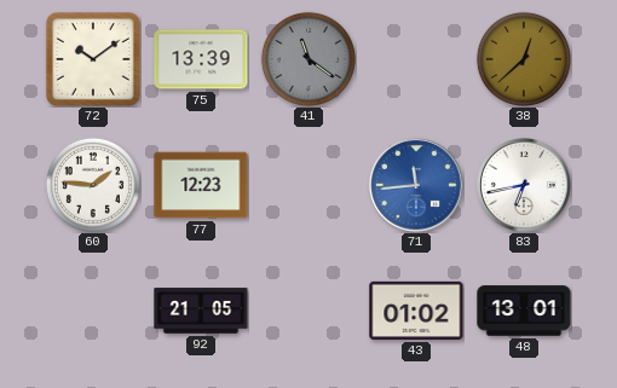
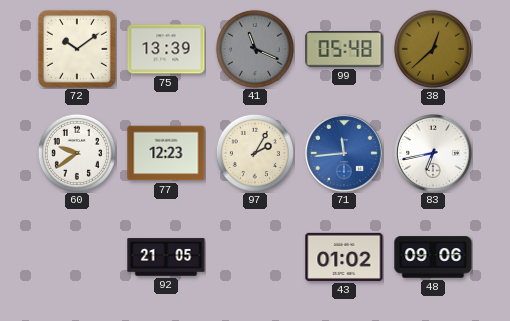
41: 11:21 -> 11:19
99: none -> 05:48
60: 1:46 -> 9:39
97: none -> 2:05
48: 13:01 -> 09:06
